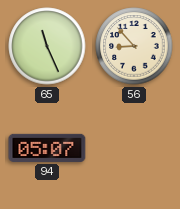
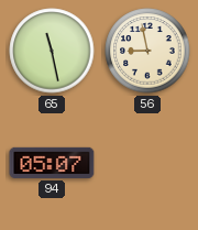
65: 11:26 -> 11:28
56: 8:53 -> 8:58
